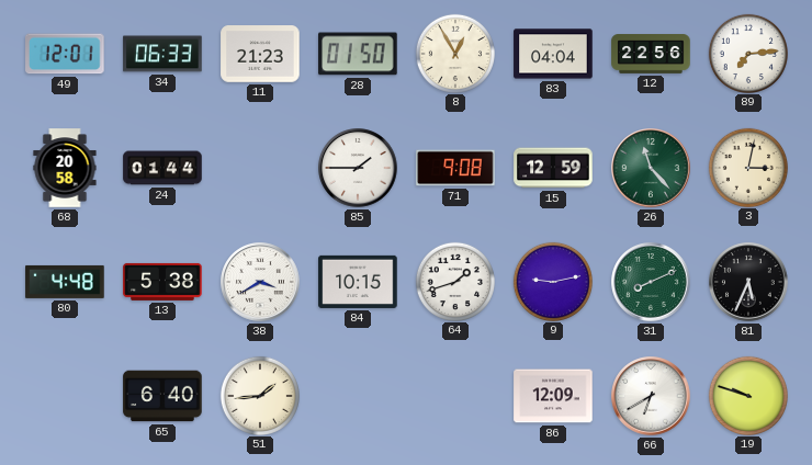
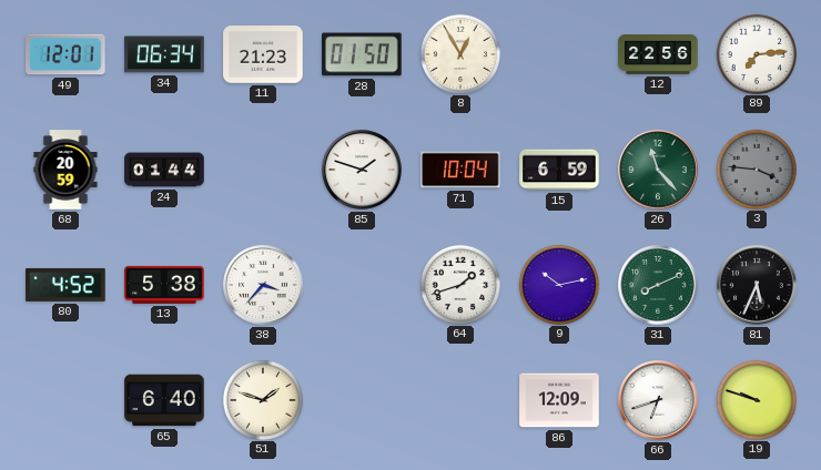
34: 06:33 -> 06:34
83: 04:04 -> none
68: 20:58 -> 20:59
85: 1:45 -> 1:48
71: 9:08 -> 10:04
15: 12:59 -> 6:59
3: 3:02 -> 3:46
3 dial: cream -> grey
80: 4:48 -> 4:52
38: 3:40 -> 3:37
84: 10:15 -> none
9: 9:13 -> 10:13
51: 1:44 -> 1:48
66: 6:40 -> 6:42
